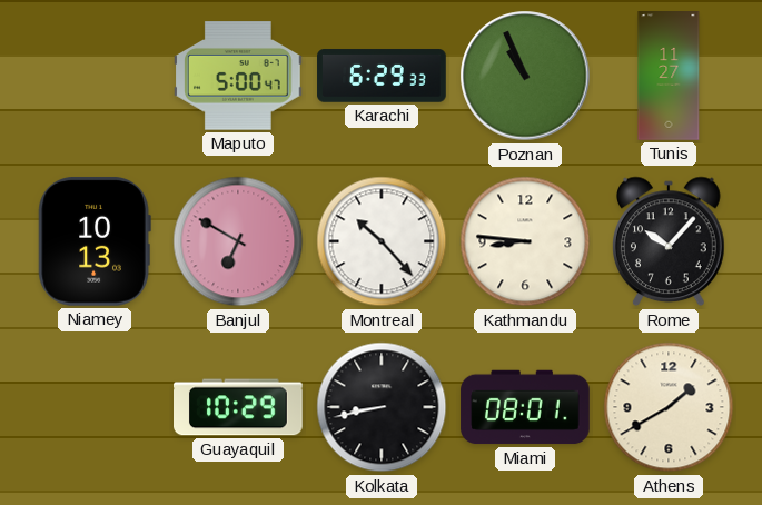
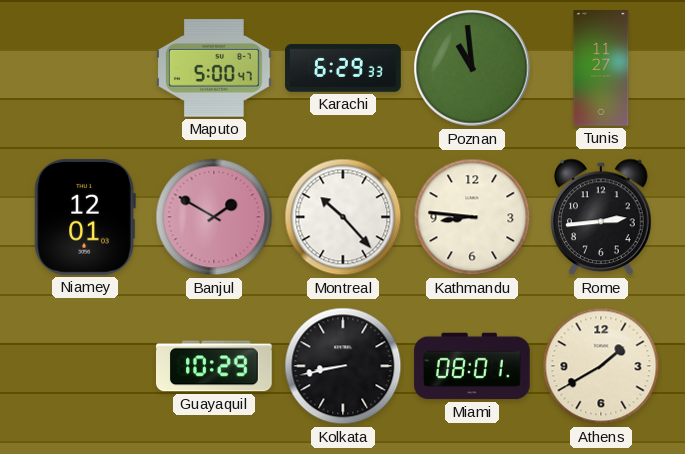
Poznan: 10:56 -> 10:59
Niamey: 10:13 -> 12:01
Banjul: 6:50 -> 1:50
Rome: 10:07 -> 2:44
